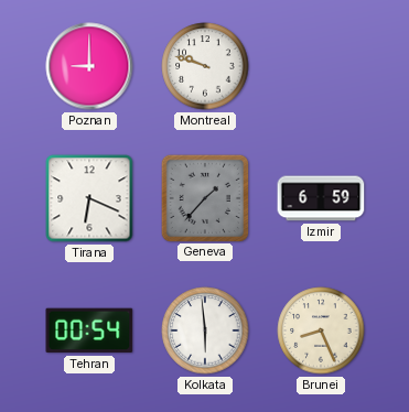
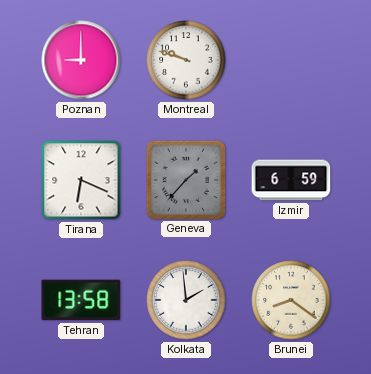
Tehran: 00:54 -> 13:58
Kolkata: 5:59 -> 1:59
Brunei: 8:26 -> 8:21
